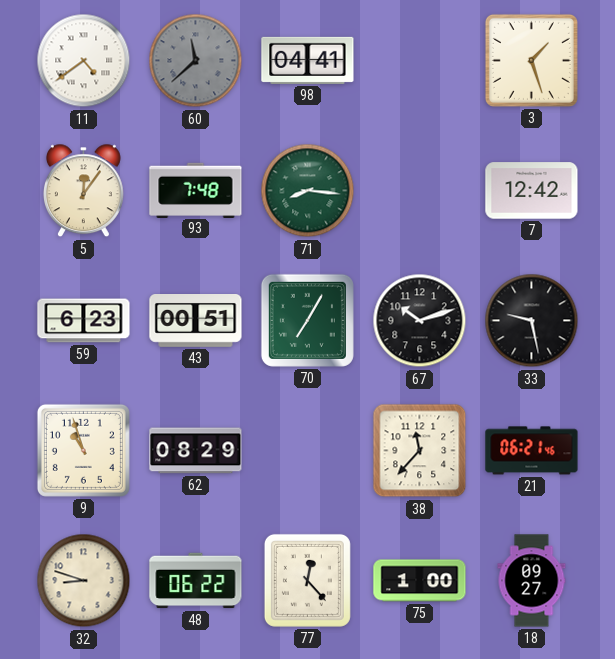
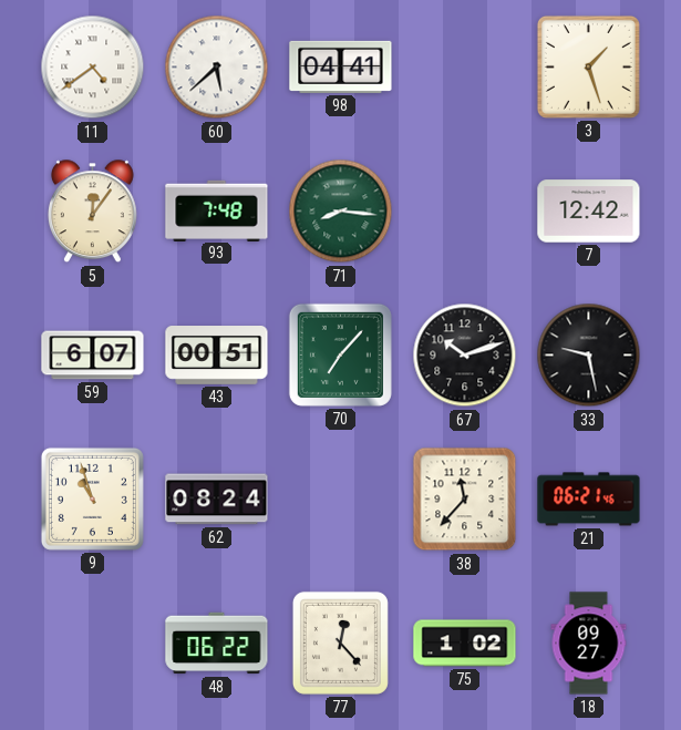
60: 11:38 -> 5:38
60 dial: grey -> white
59: 6:23 -> 6:07
70: 7:05 -> 7:07
62: 08:29 -> 08:24
32: 8:48 -> none
75: 1:00 -> 1:02
